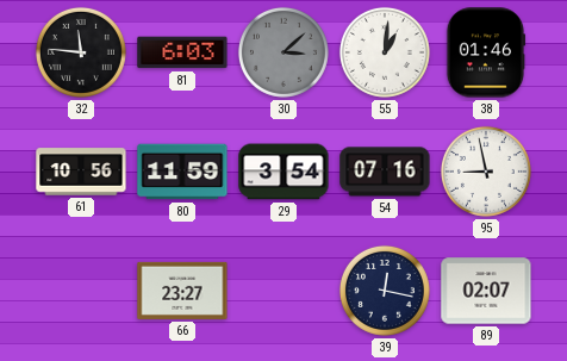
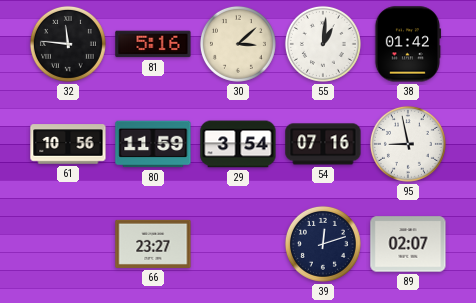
81: 6:03 -> 5:16
30 dial: grey -> cream
38: 01:46 -> 01:42
39: 12:17 -> 12:12
